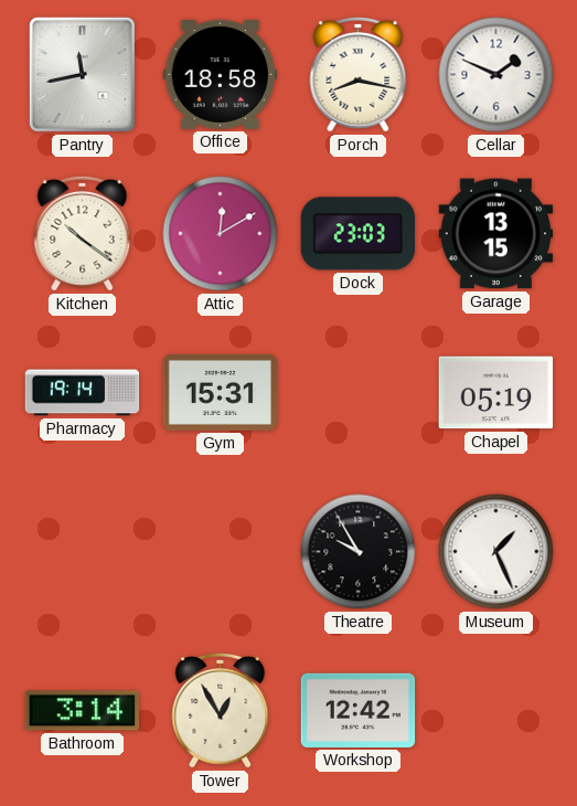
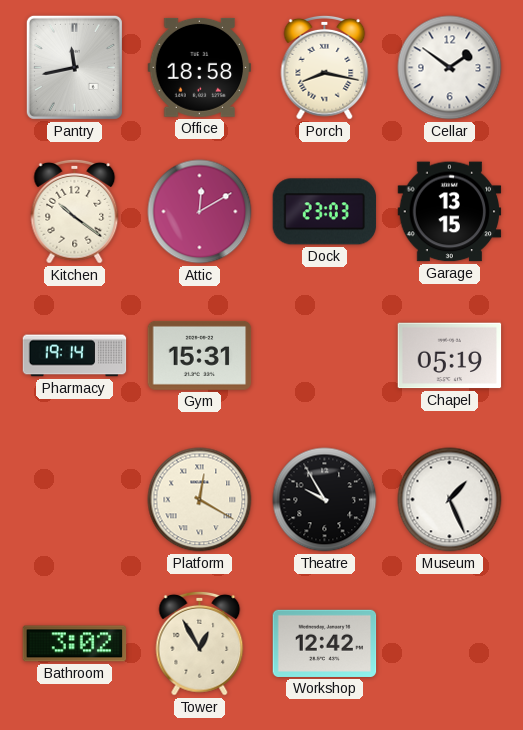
Cellar: 1:49 -> 1:51
Platform: none -> 12:20
Bathroom: 3:14 -> 3:02
